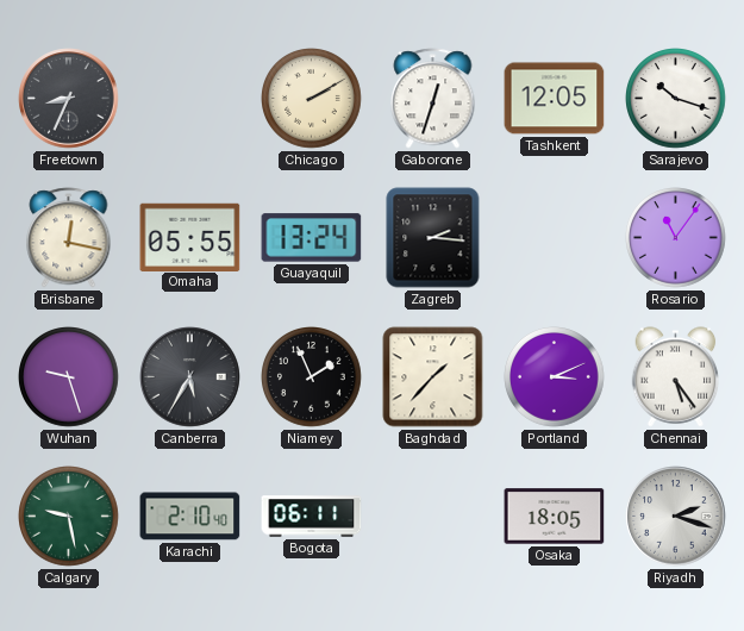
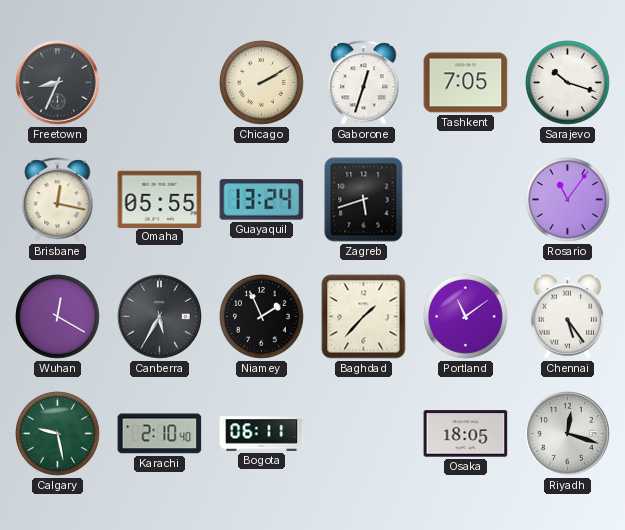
Tashkent: 12:05 -> 7:05
Zagreb: 2:16 -> 5:42
Wuhan: 9:27 -> 12:20
Portland: 3:11 -> 11:09
Riyadh: 2:18 -> 12:18
